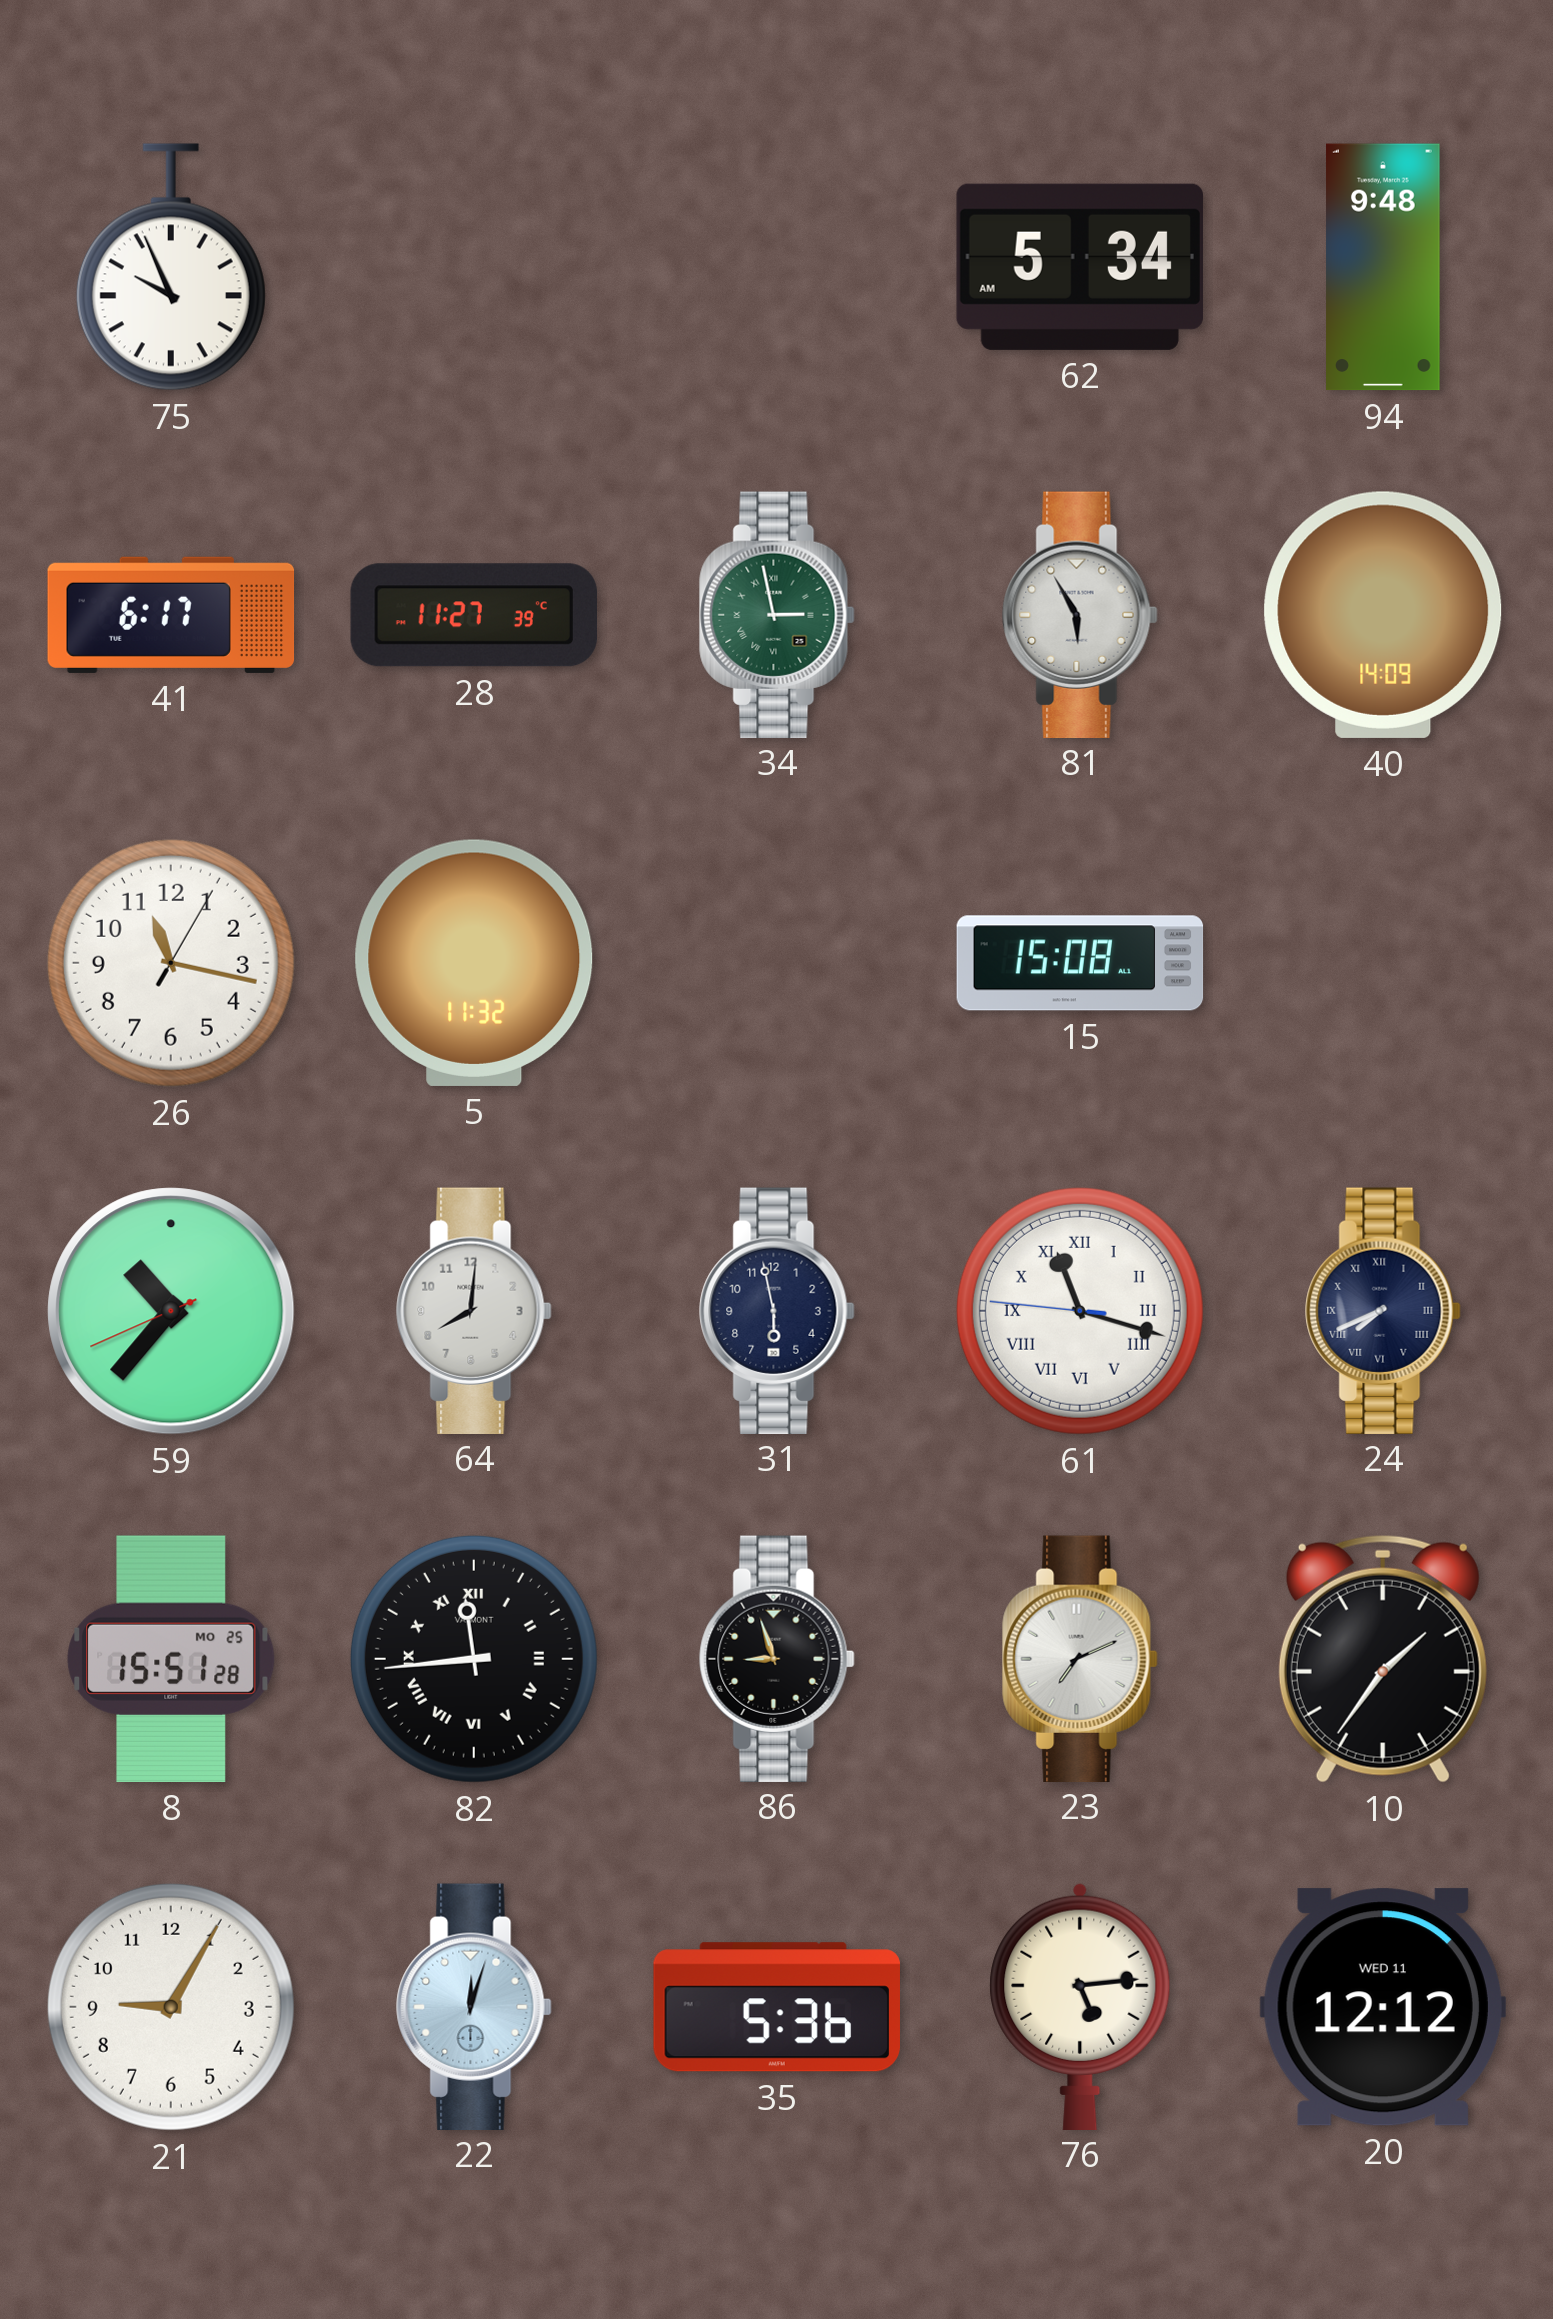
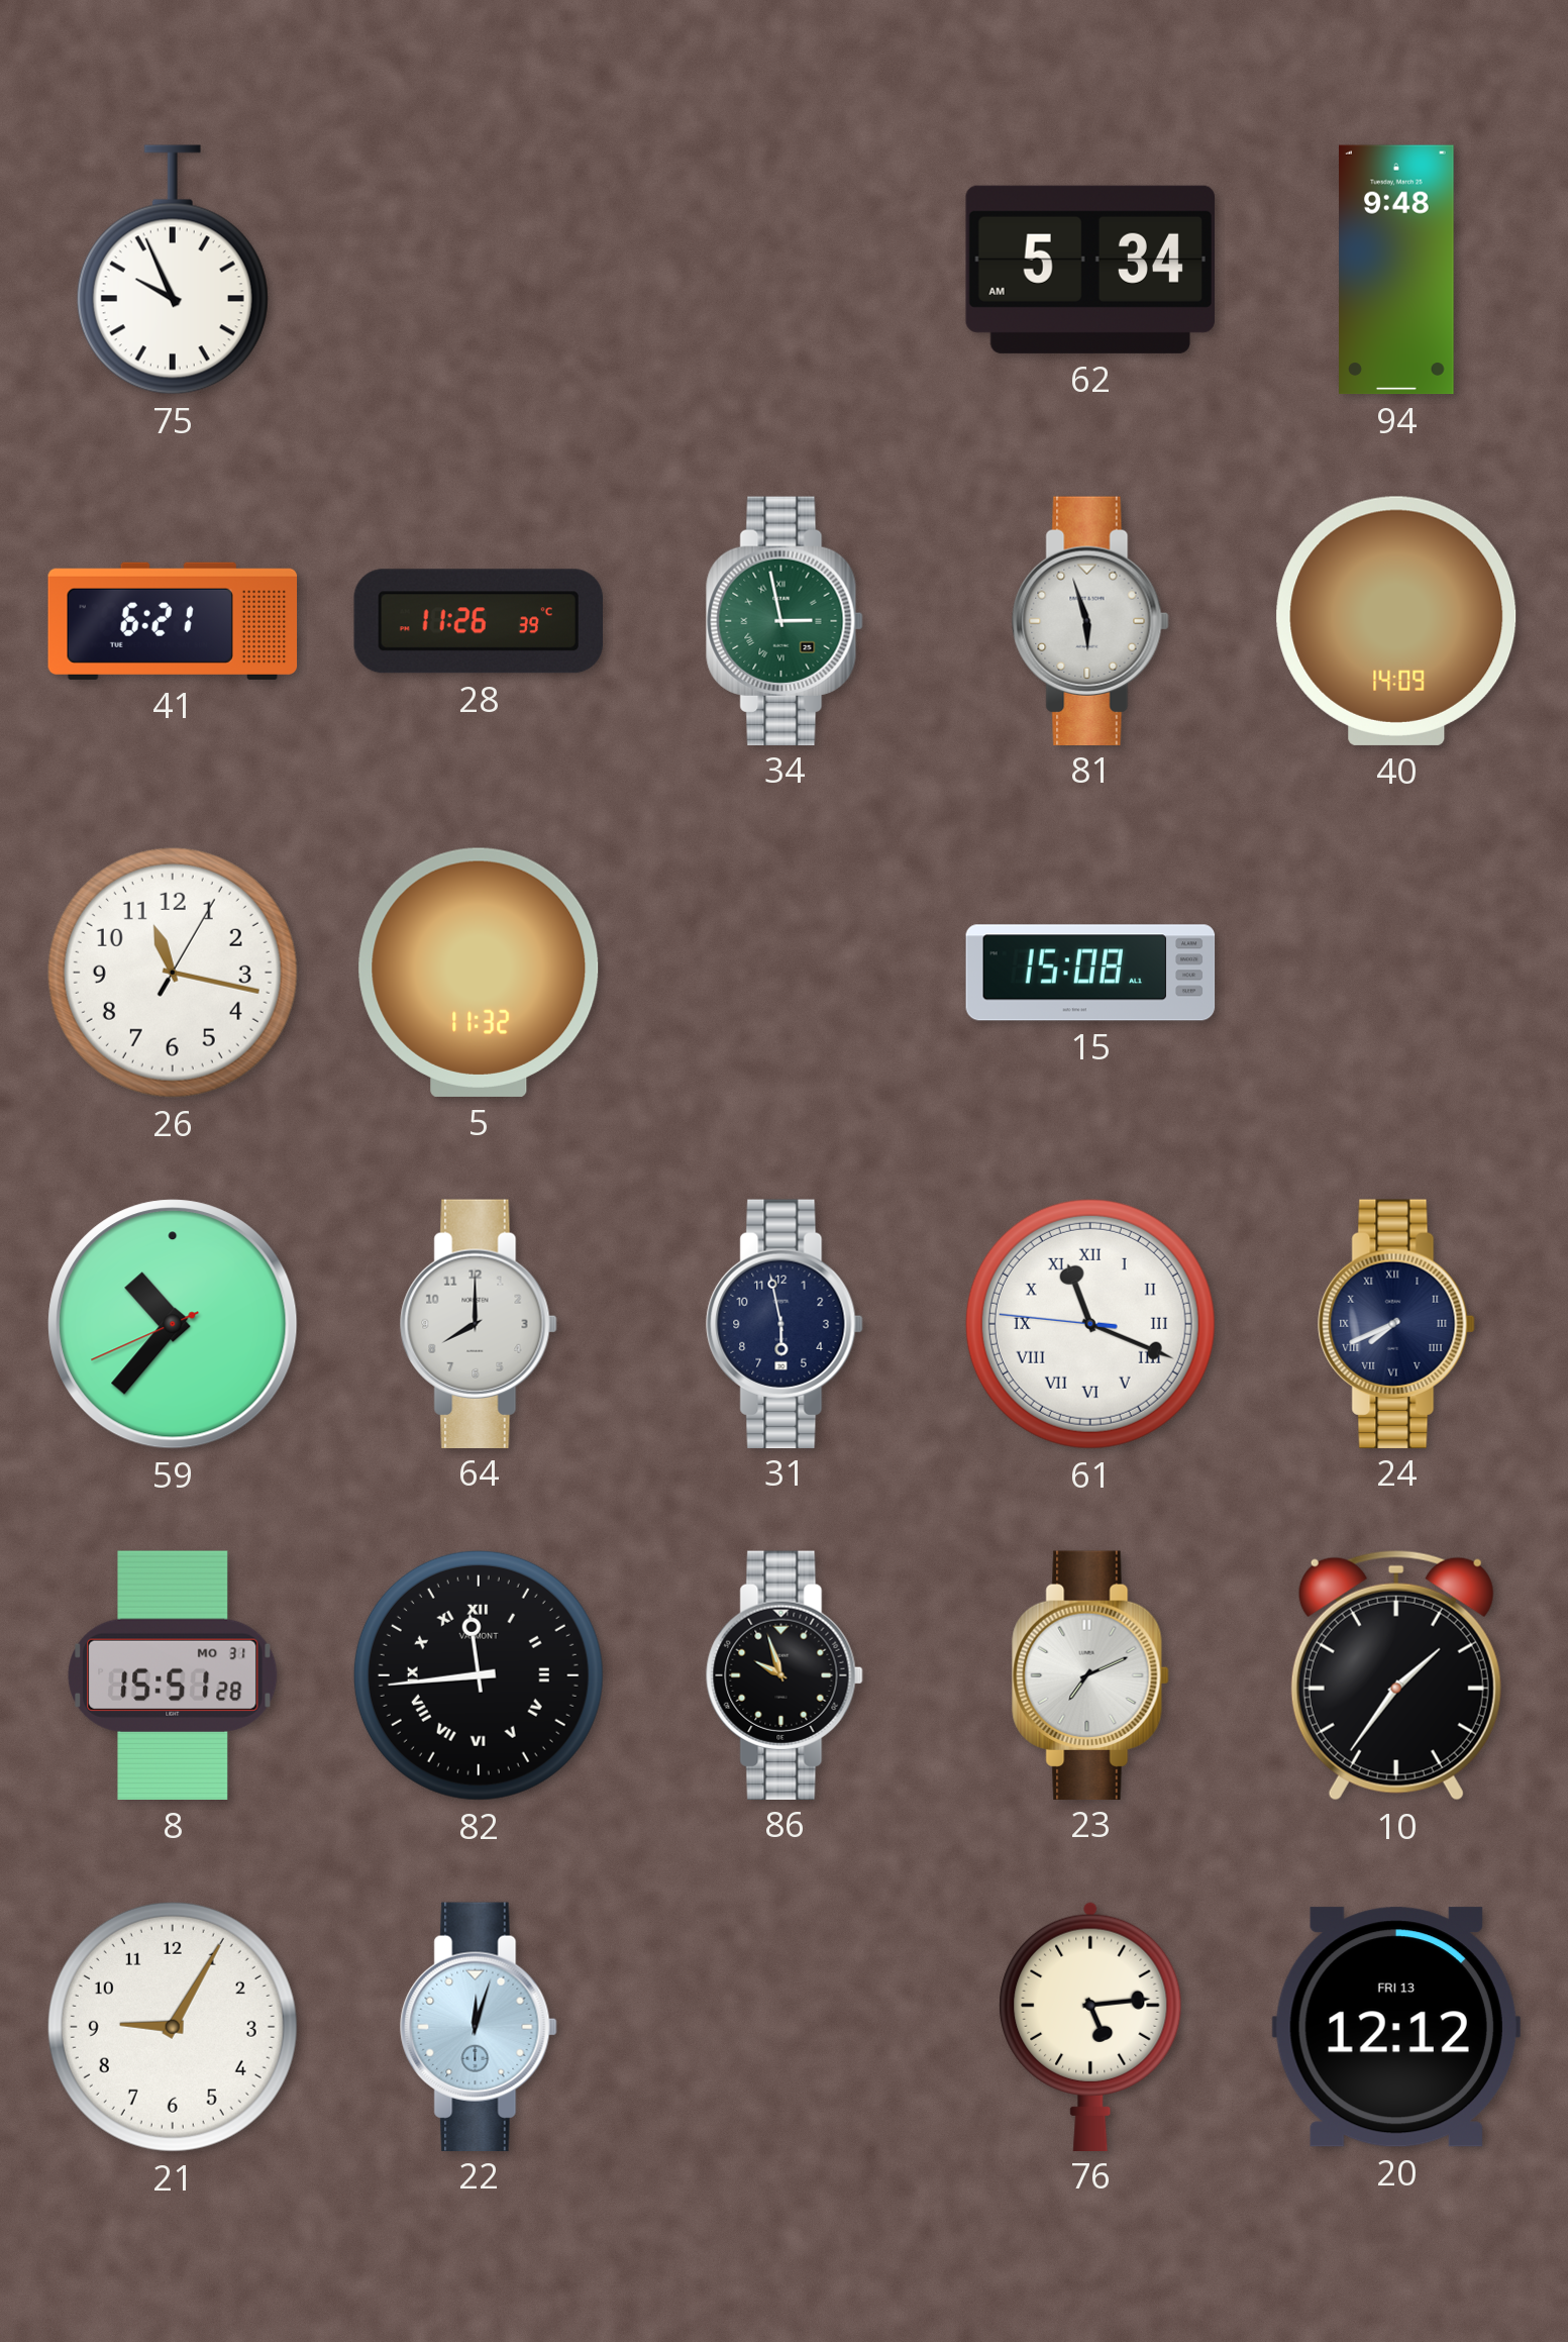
41: 6:17 -> 6:21
28: 11:27 -> 11:26
81: 5:55 -> 5:57
64: 8:01 -> 8:00
61: 11:17 -> 11:18
8 date: MO 25 -> MO 31
86: 8:57 -> 9:57
35: 5:36 -> none
20 date: WED 11 -> FRI 13
